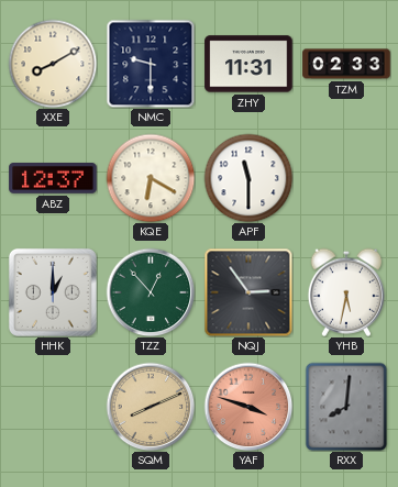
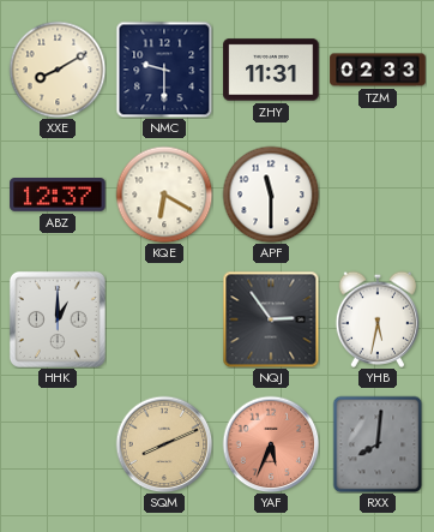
TZZ: 12:53 -> none
YAF: 3:48 -> 5:34
